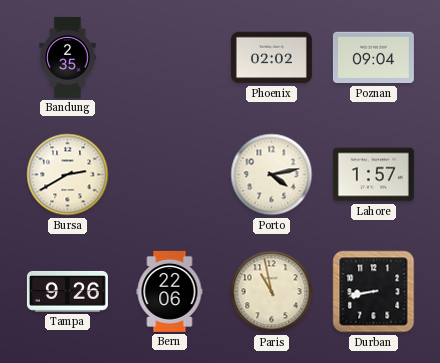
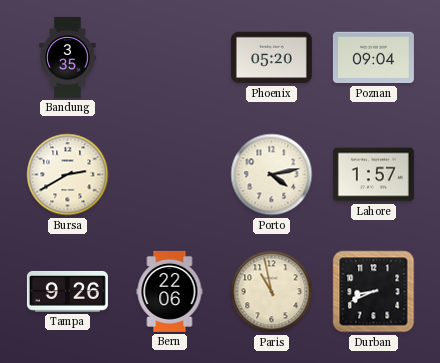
Bandung: 2:35 -> 3:35
Phoenix: 02:02 -> 05:20
Durban: 8:43 -> 8:41
